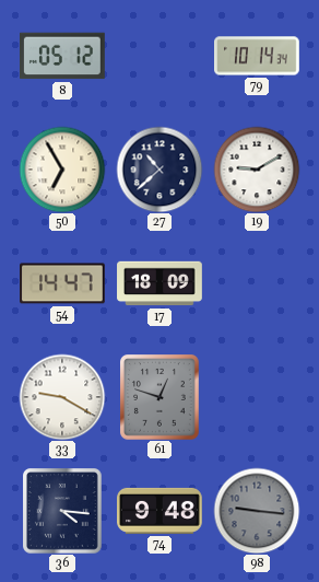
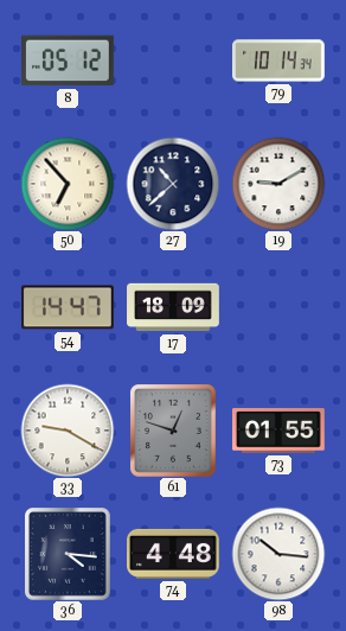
50: 6:55 -> 6:53
73: none -> 01:55
74: 9:48 -> 4:48
98: 9:16 -> 10:16
98 dial: grey -> white
